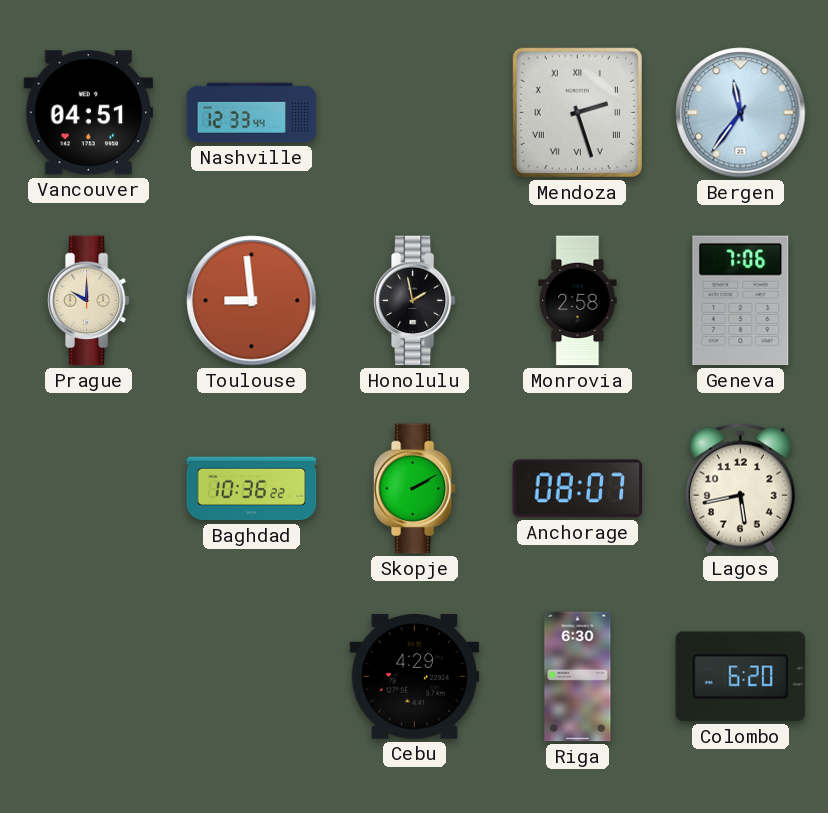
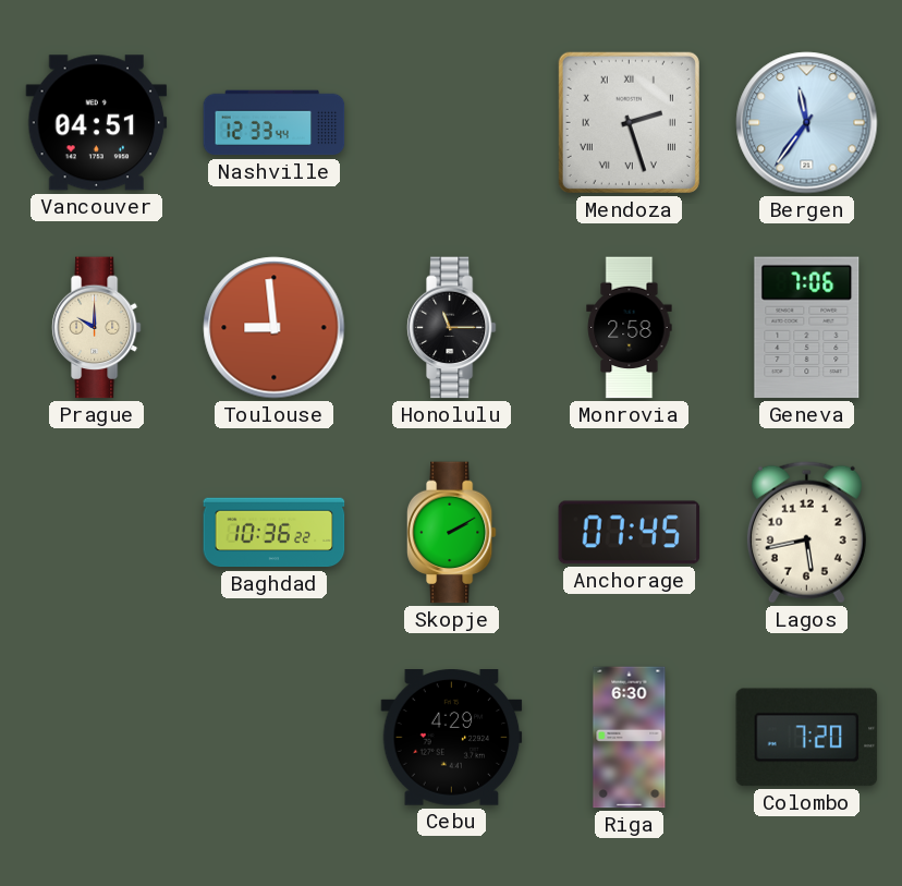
Honolulu: 1:58 -> 11:15
Anchorage: 08:07 -> 07:45
Colombo: 6:20 -> 7:20
